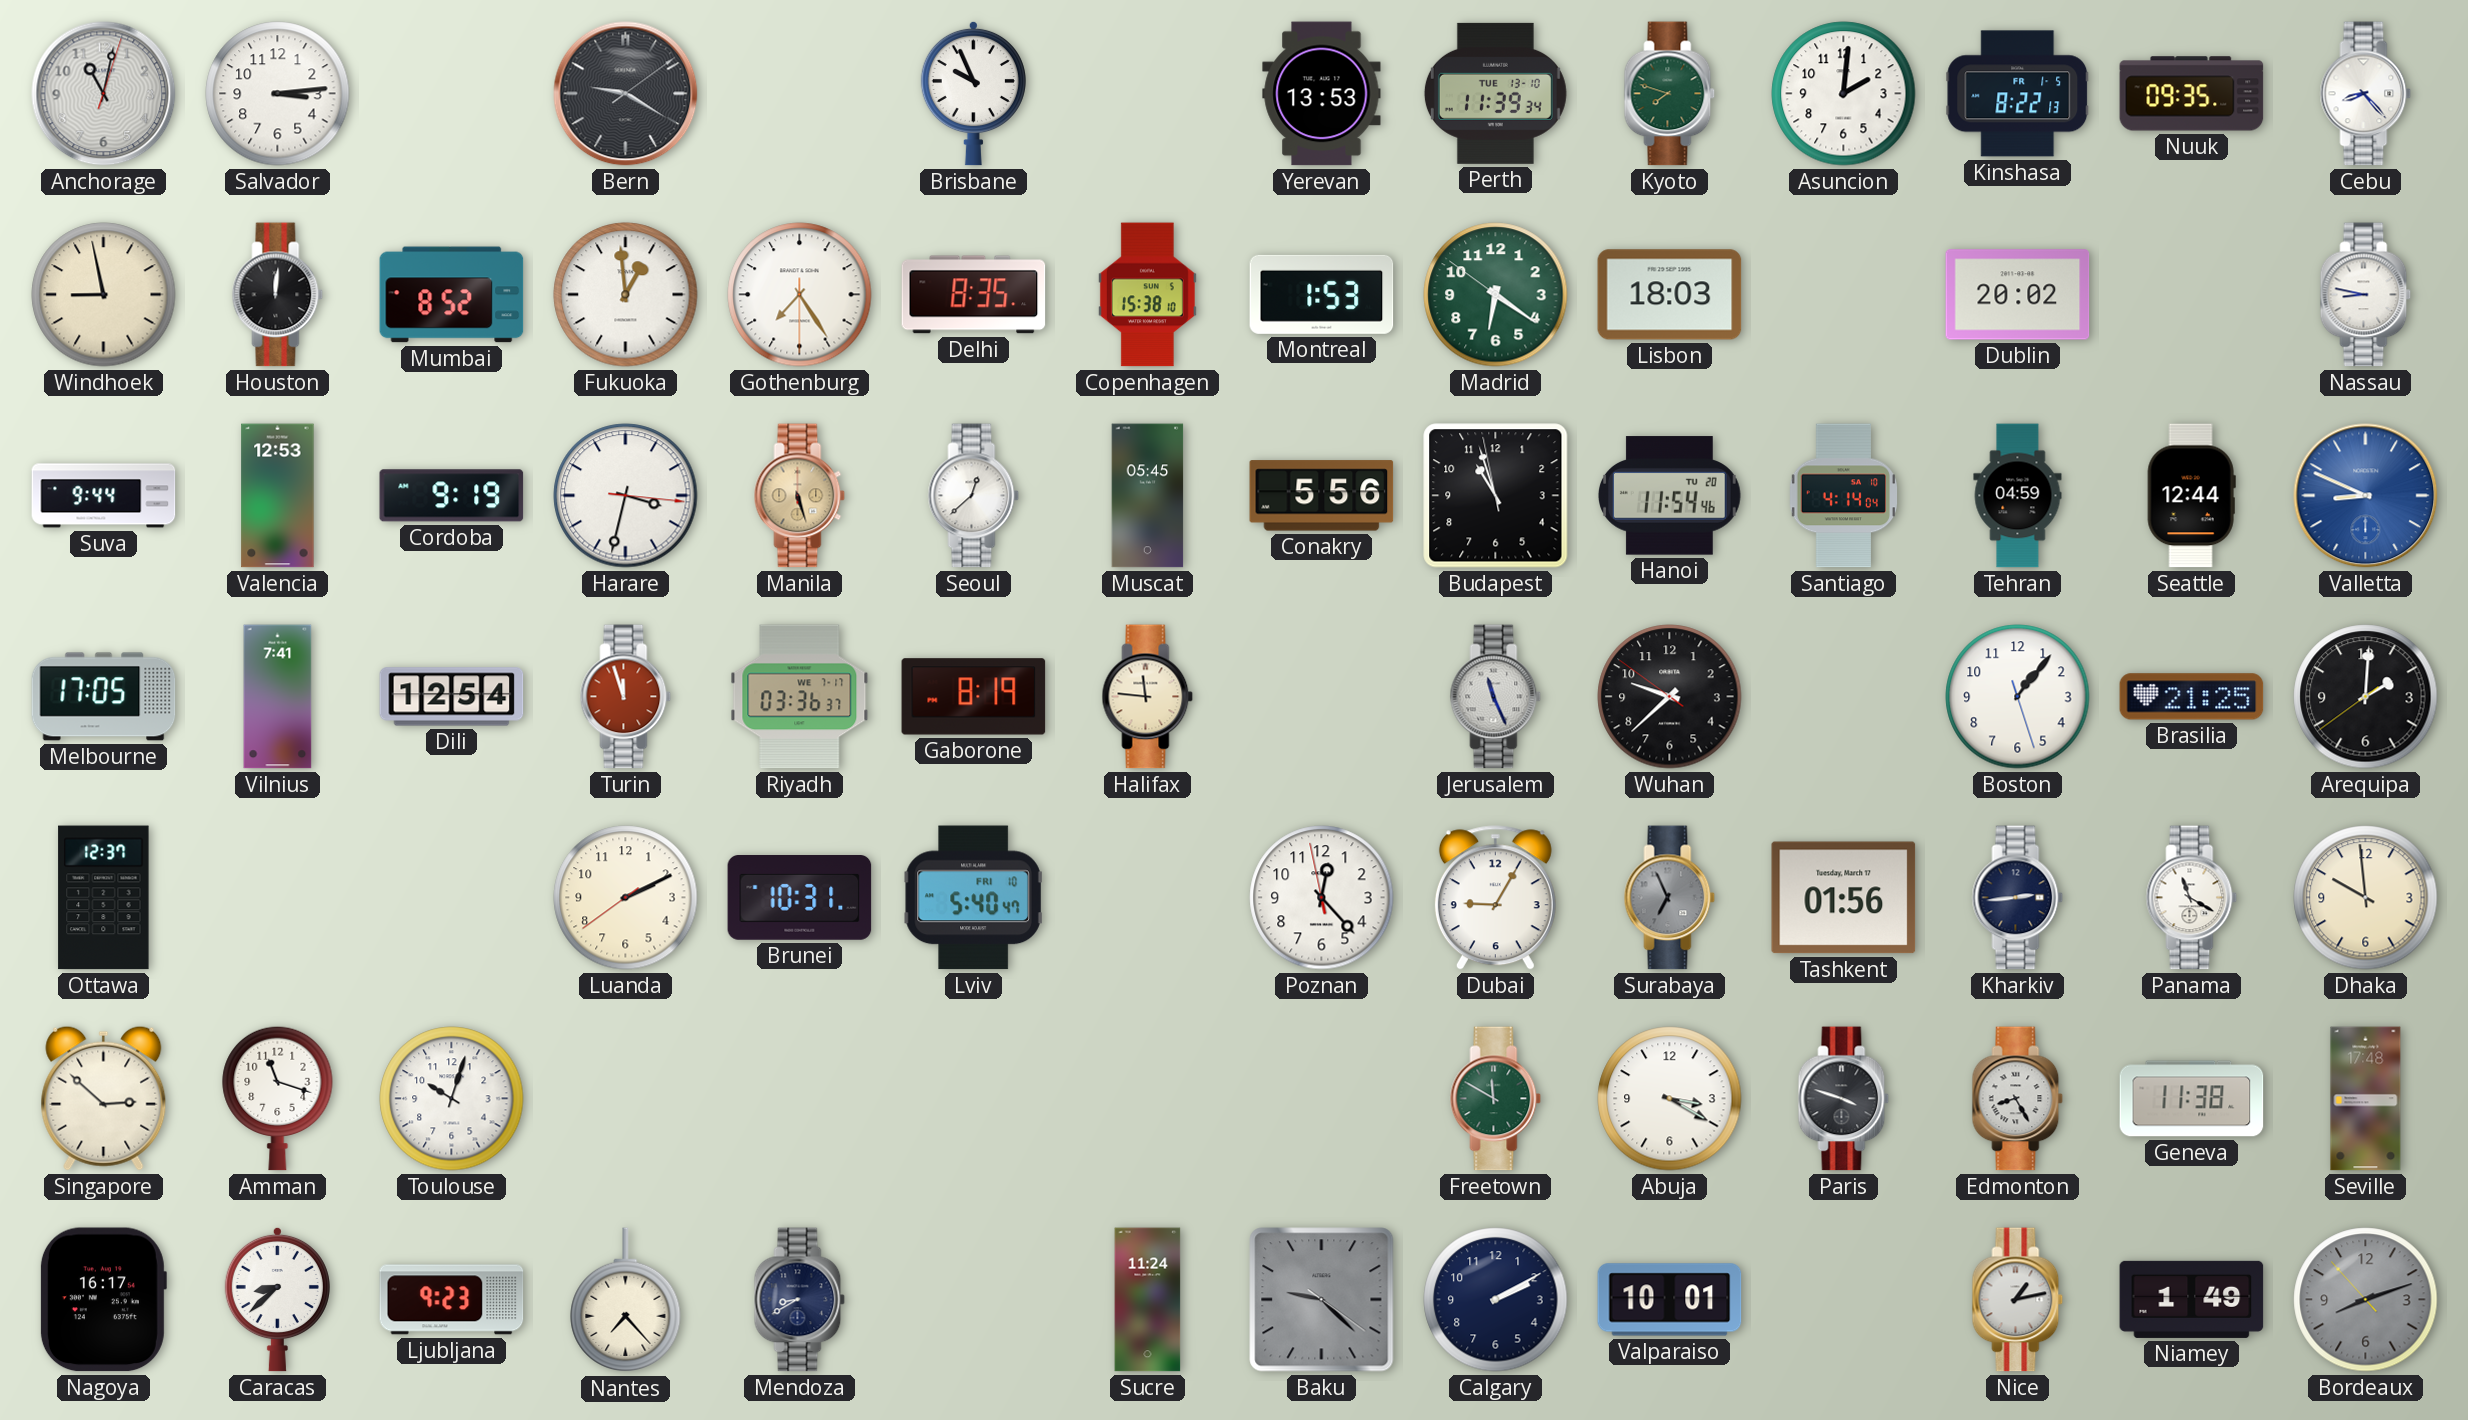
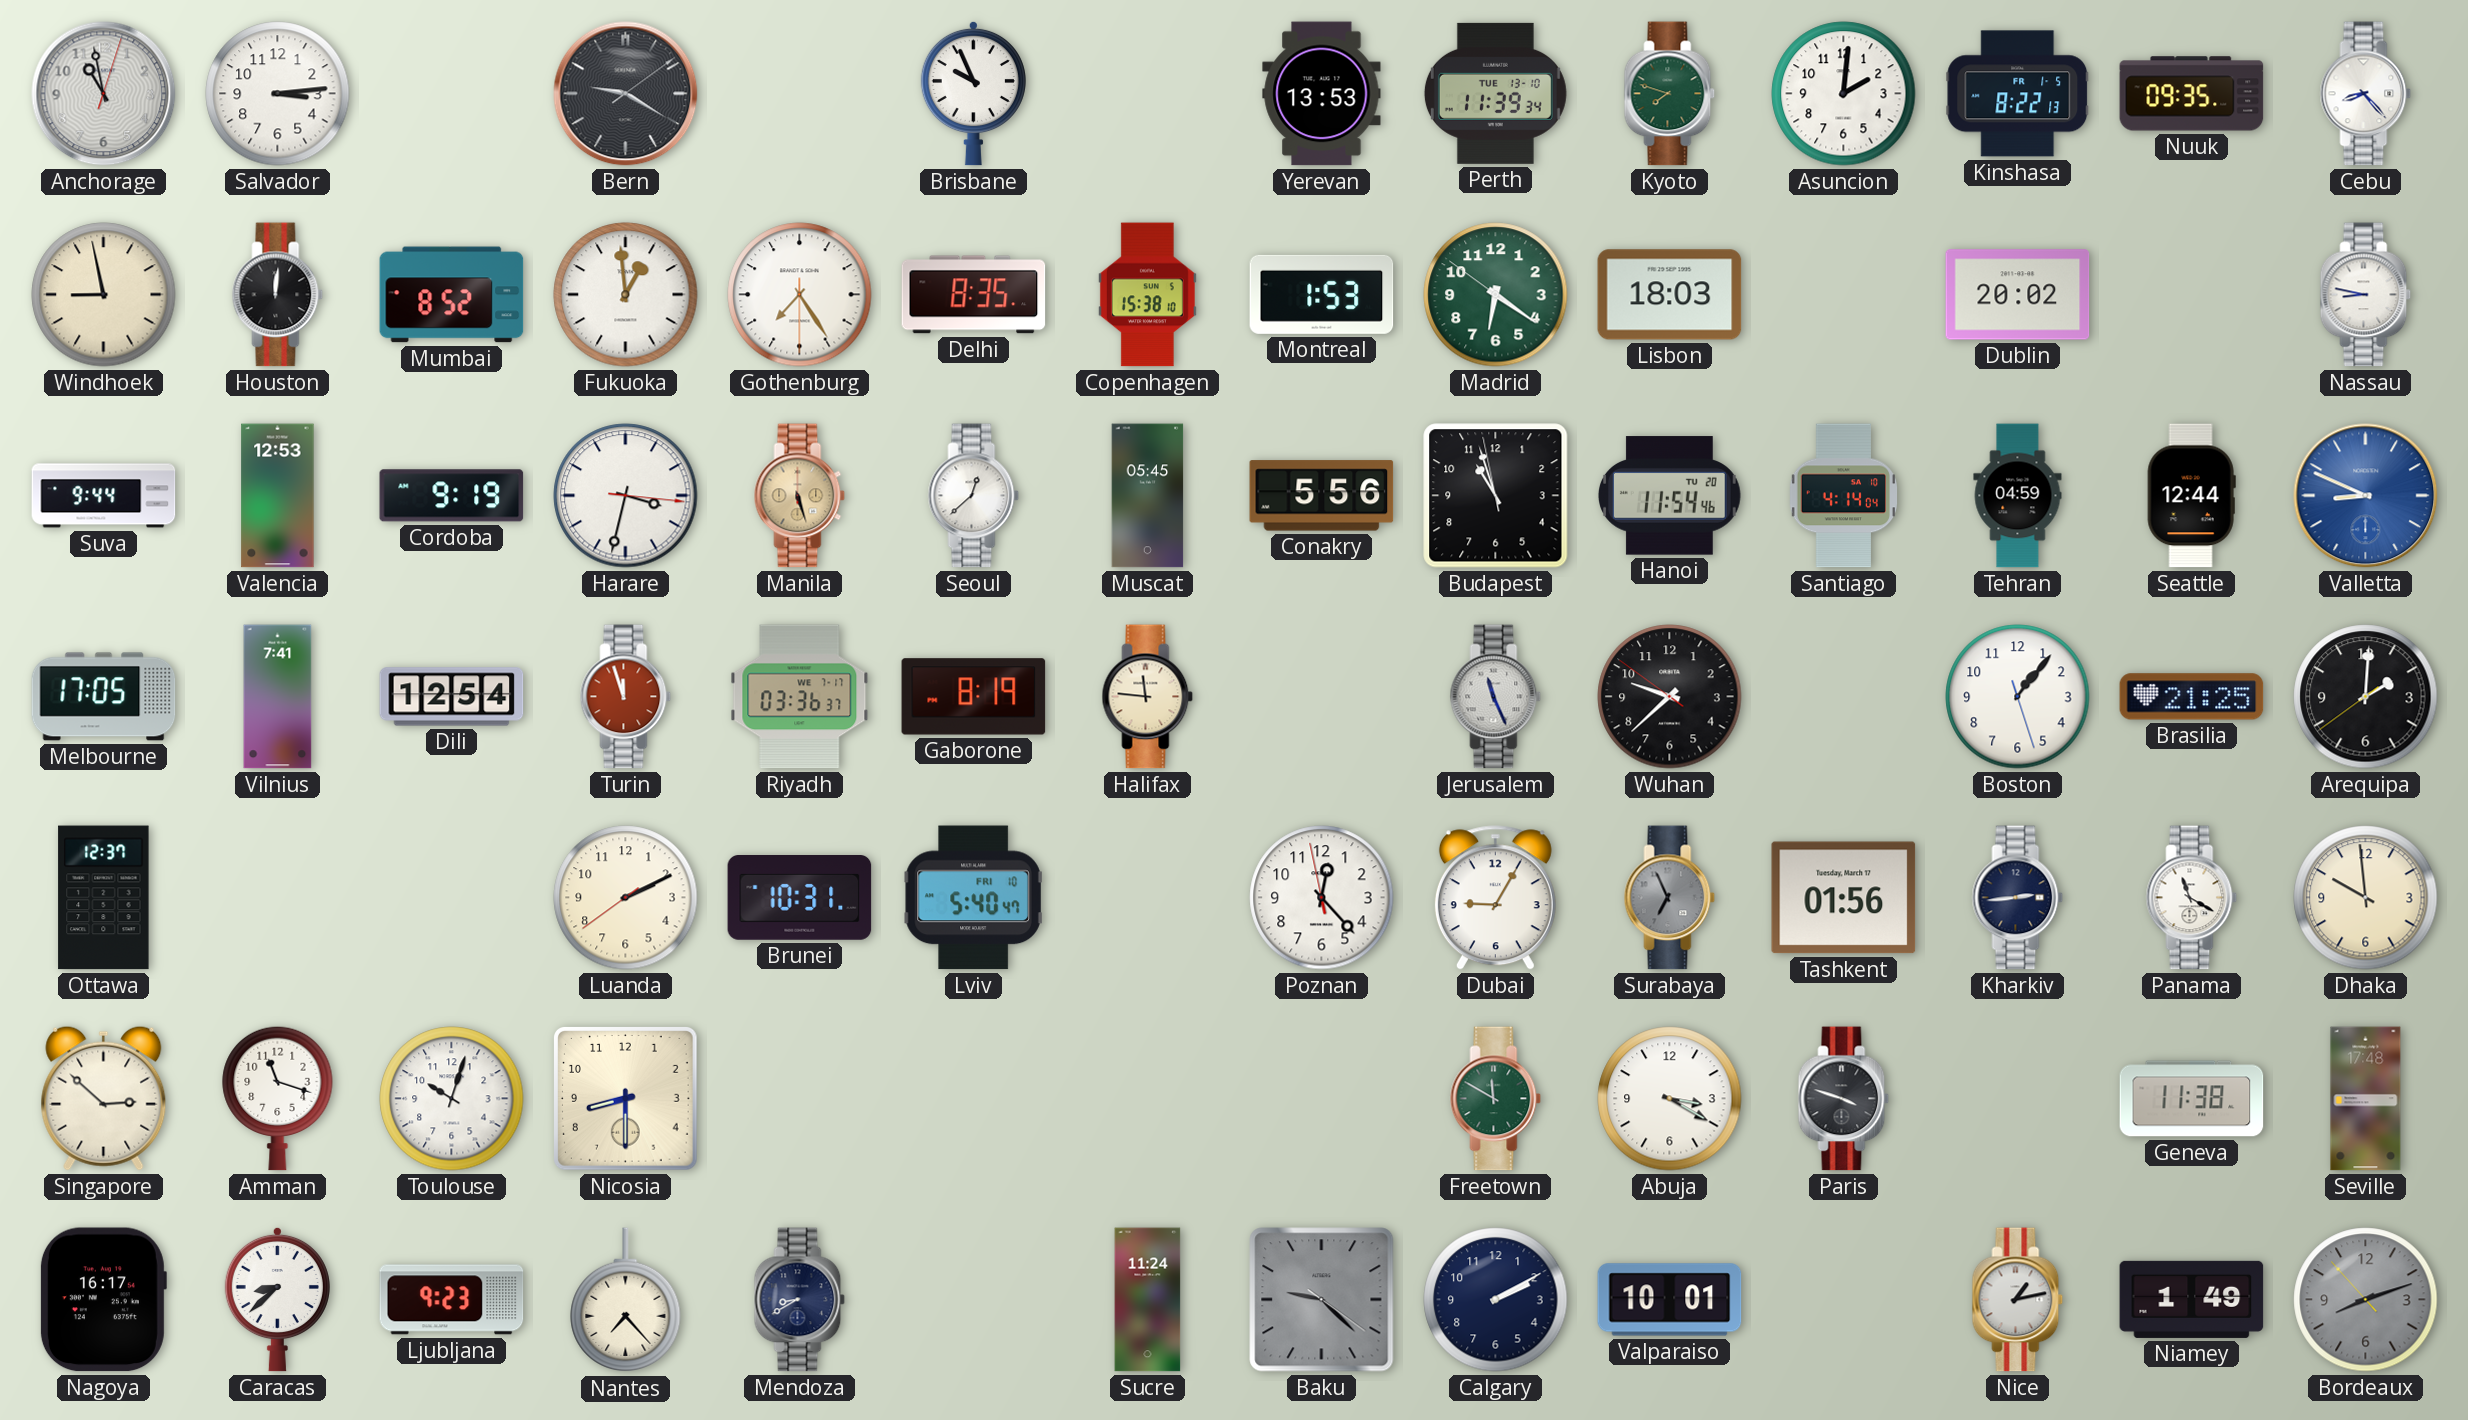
Anchorage: 11:02 -> 10:58
Nicosia: none -> 8:30
Edmonton: 8:25 -> none
